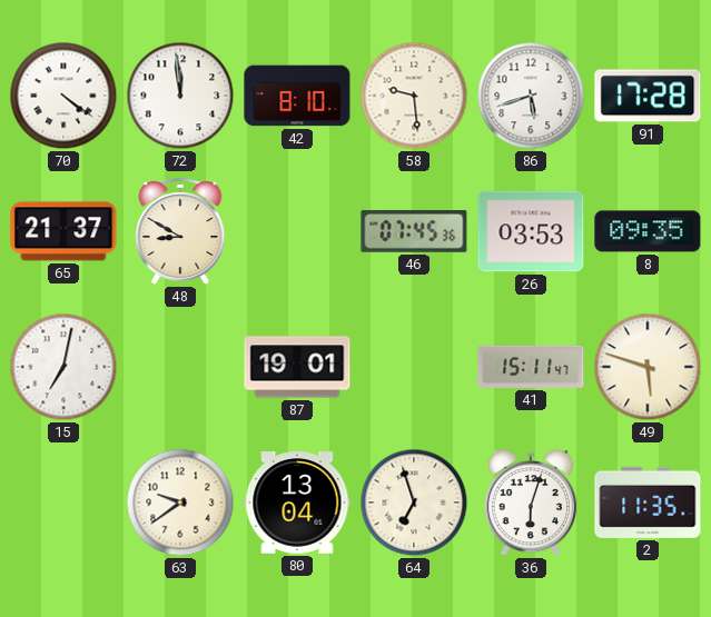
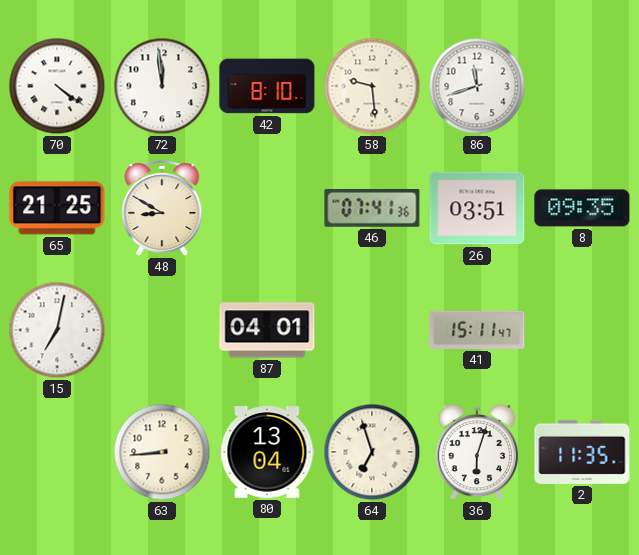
86: 5:42 -> 11:42
91: 17:28 -> none
65: 21:37 -> 21:25
46: 07:45 -> 07:41
26: 03:53 -> 03:51
87: 19:01 -> 04:01
49: 5:48 -> none
63: 9:39 -> 8:44
